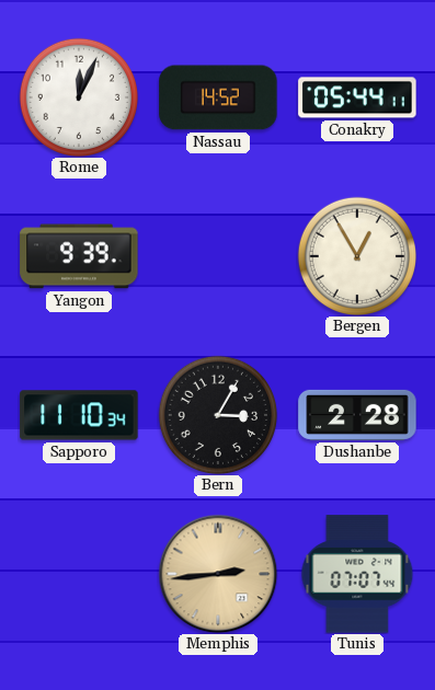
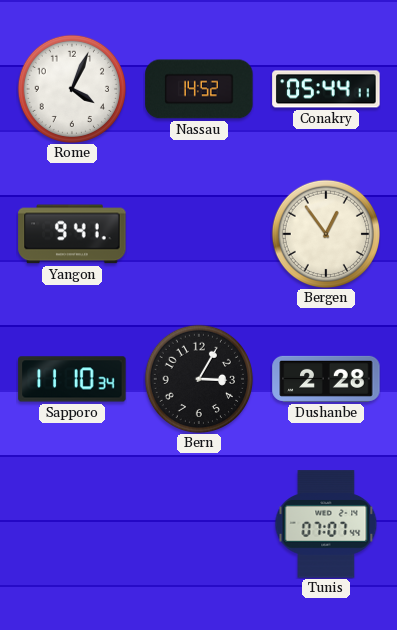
Rome: 12:04 -> 4:04
Yangon: 9:39 -> 9:41
Bergen: 12:55 -> 12:54
Memphis: 2:44 -> none
